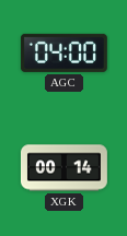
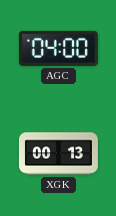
XGK: 00:14 -> 00:13
